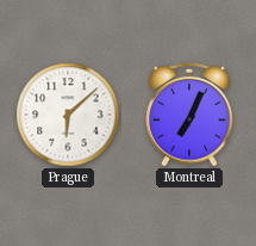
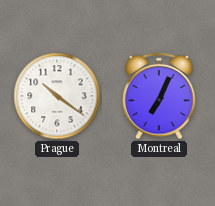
Prague: 6:08 -> 10:21
